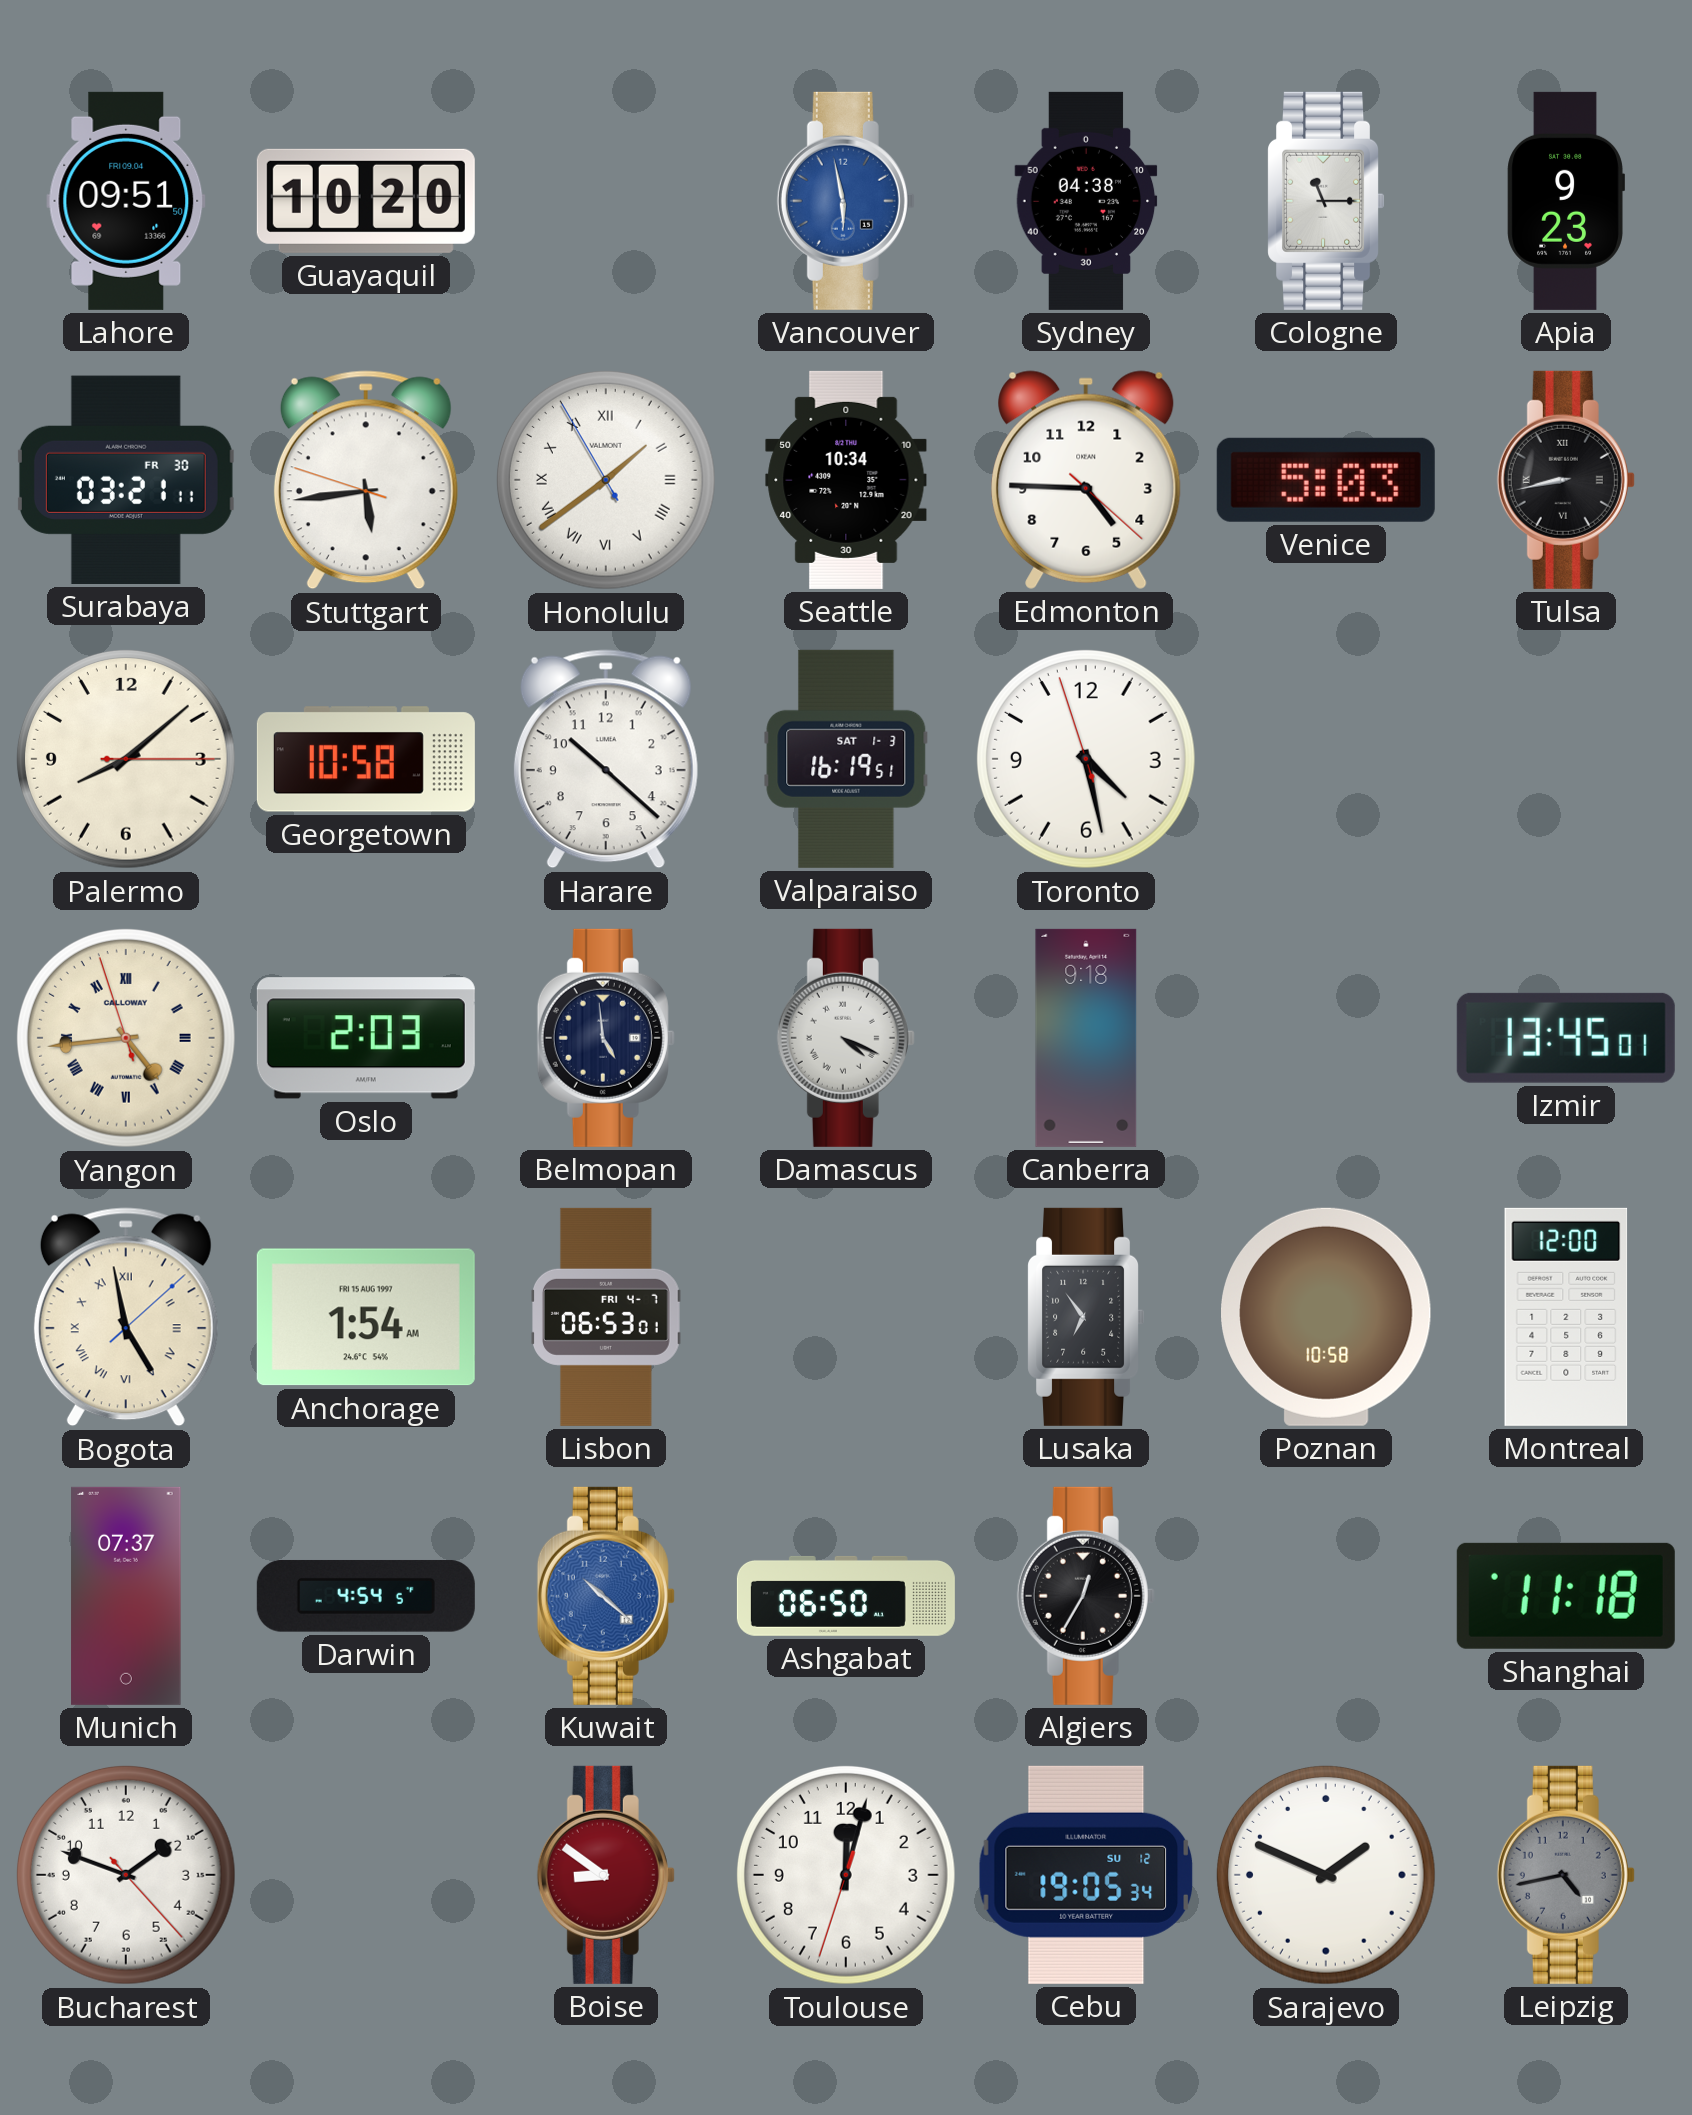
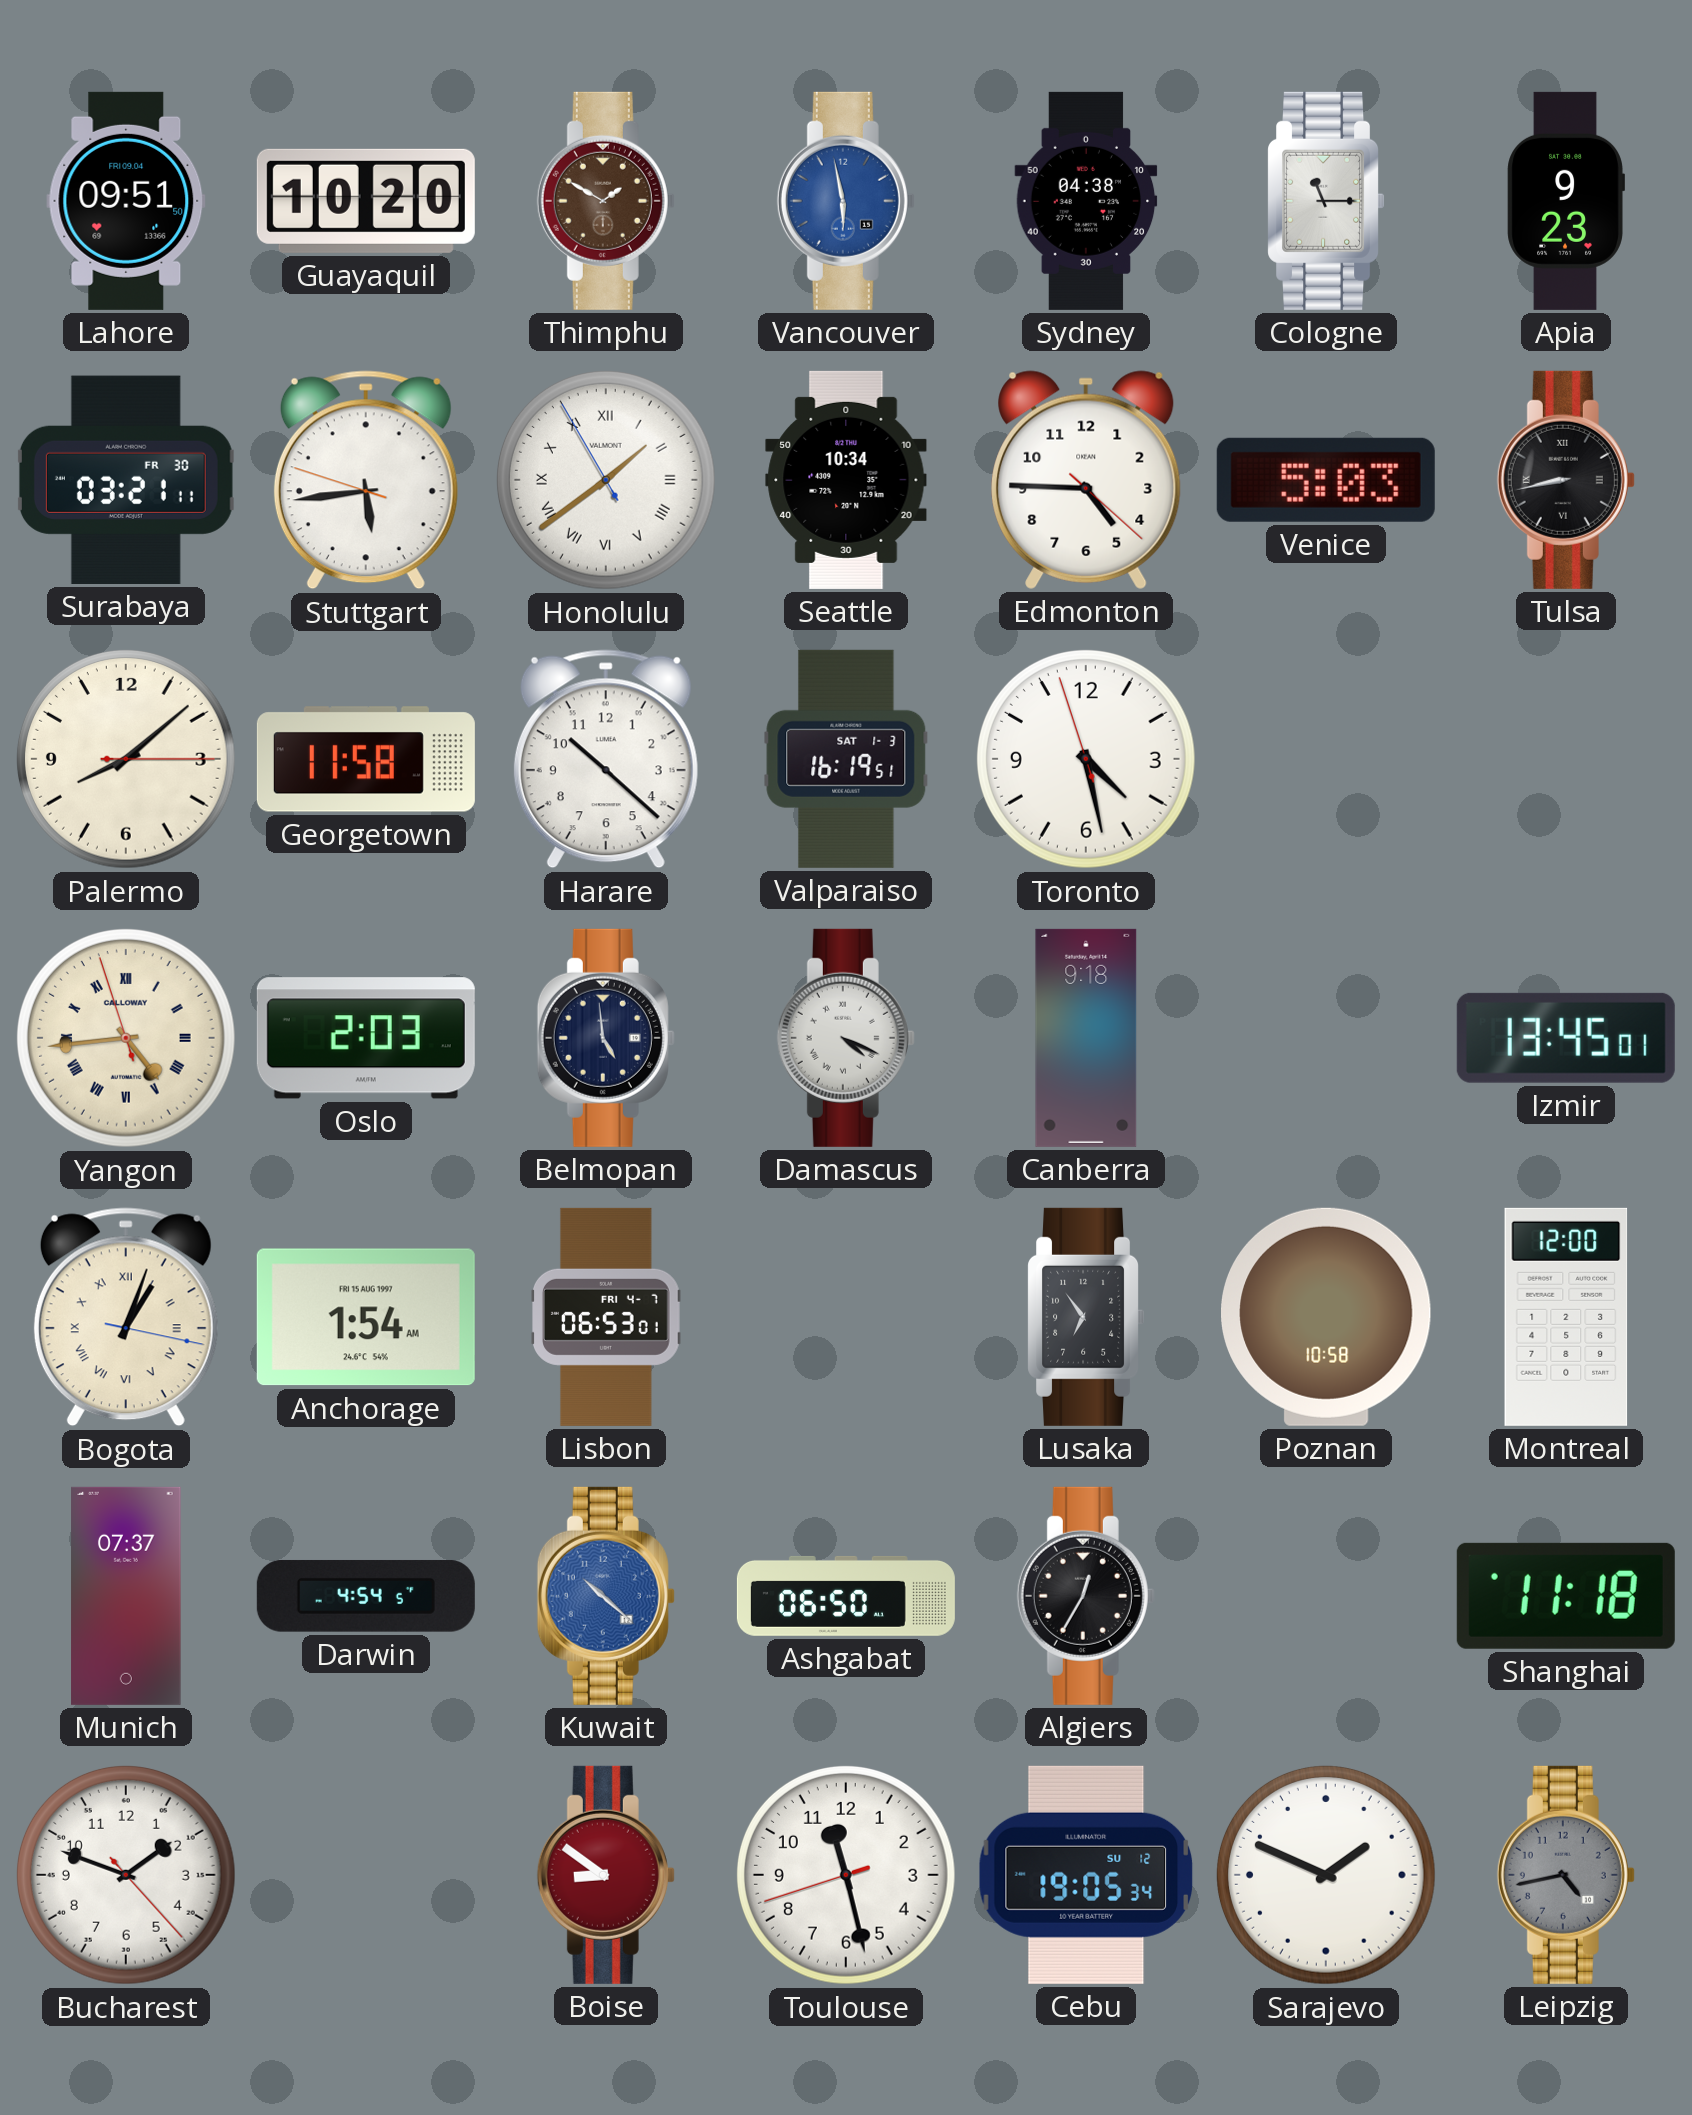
Thimphu: none -> 1:50
Georgetown: 10:58 -> 11:58
Bogota: 4:58 -> 1:03
Toulouse: 12:02 -> 11:27
